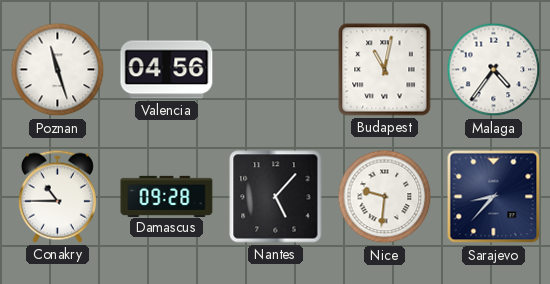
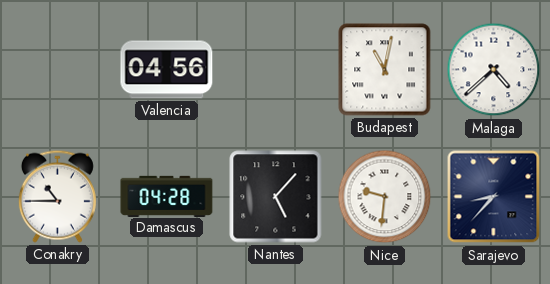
Poznan: 11:27 -> none
Malaga: 4:36 -> 4:38
Damascus: 09:28 -> 04:28
